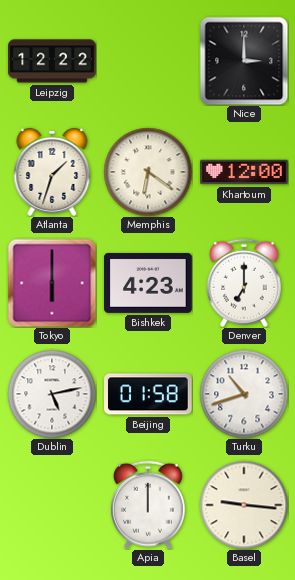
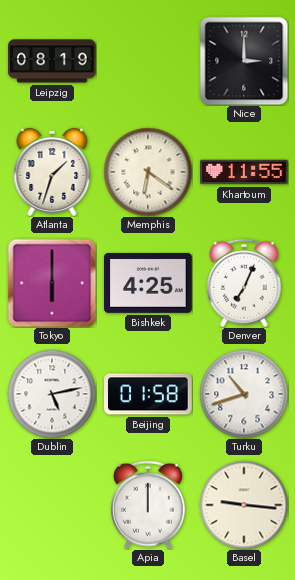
Leipzig: 12:22 -> 08:19
Khartoum: 12:00 -> 11:55
Bishkek: 4:23 -> 4:25
Denver: 7:00 -> 7:04
